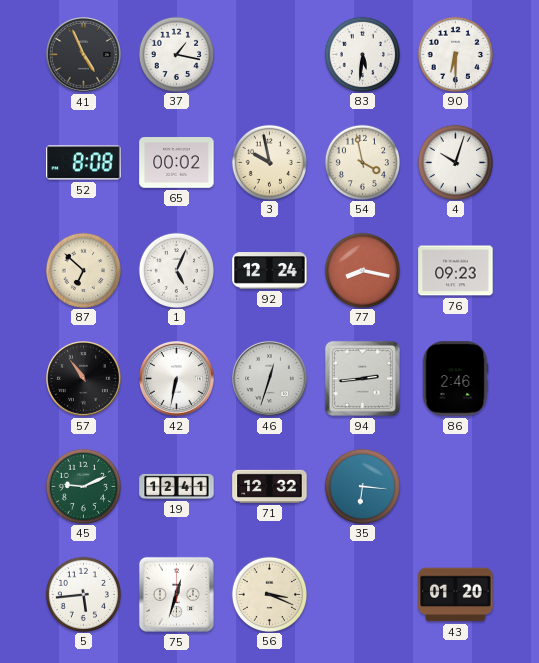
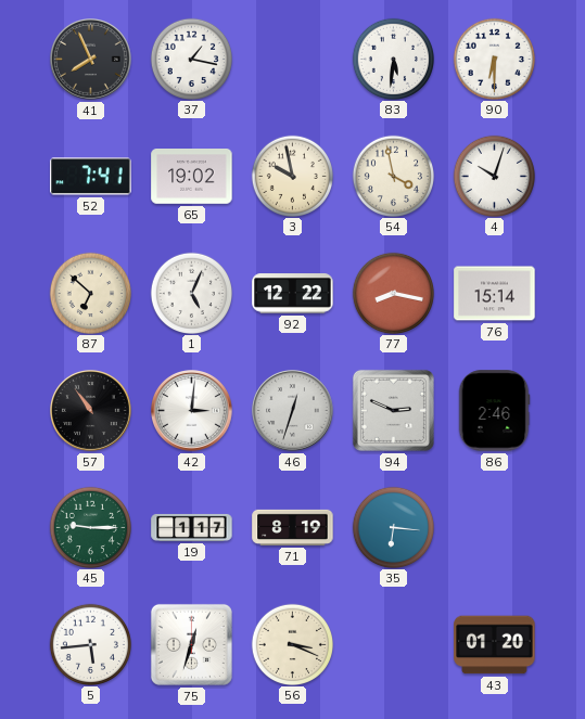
41: 4:56 -> 7:56
52: 8:08 -> 7:41
65: 00:02 -> 19:02
92: 12:24 -> 12:22
76: 09:23 -> 15:14
42: 6:32 -> 3:01
94: 2:44 -> 2:49
45: 9:11 -> 9:15
19: 12:41 -> 1:17
71: 12:32 -> 8:19
